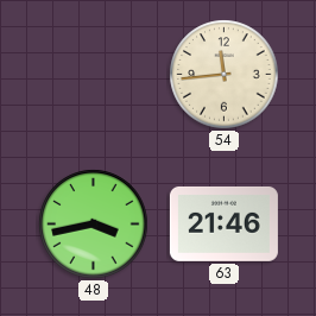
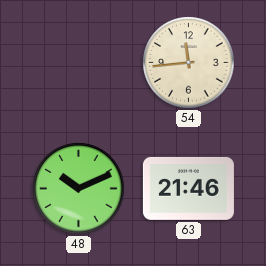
48: 3:43 -> 10:11
